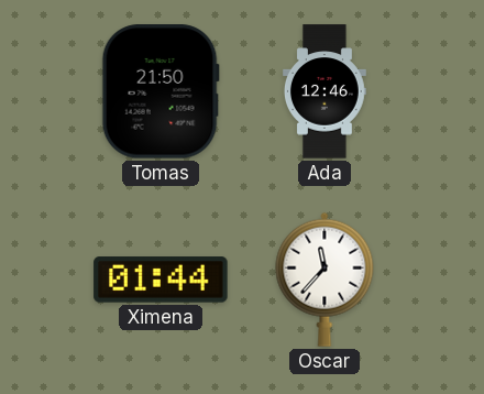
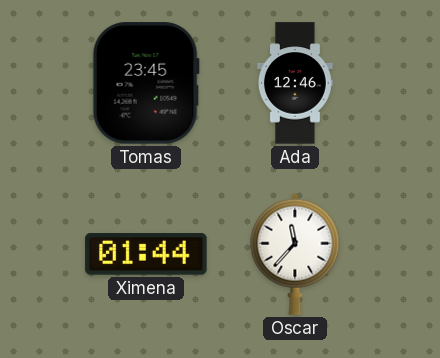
Tomas: 21:50 -> 23:45
